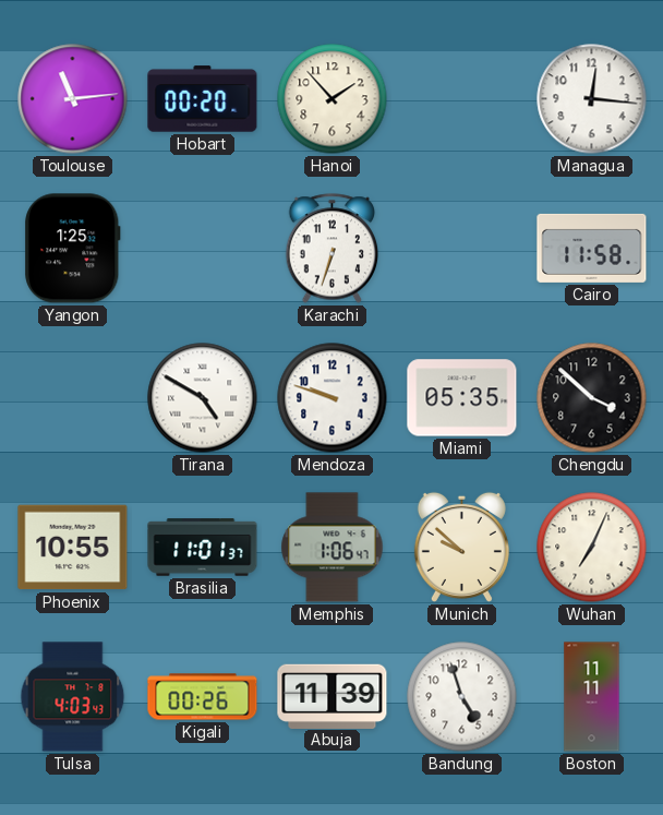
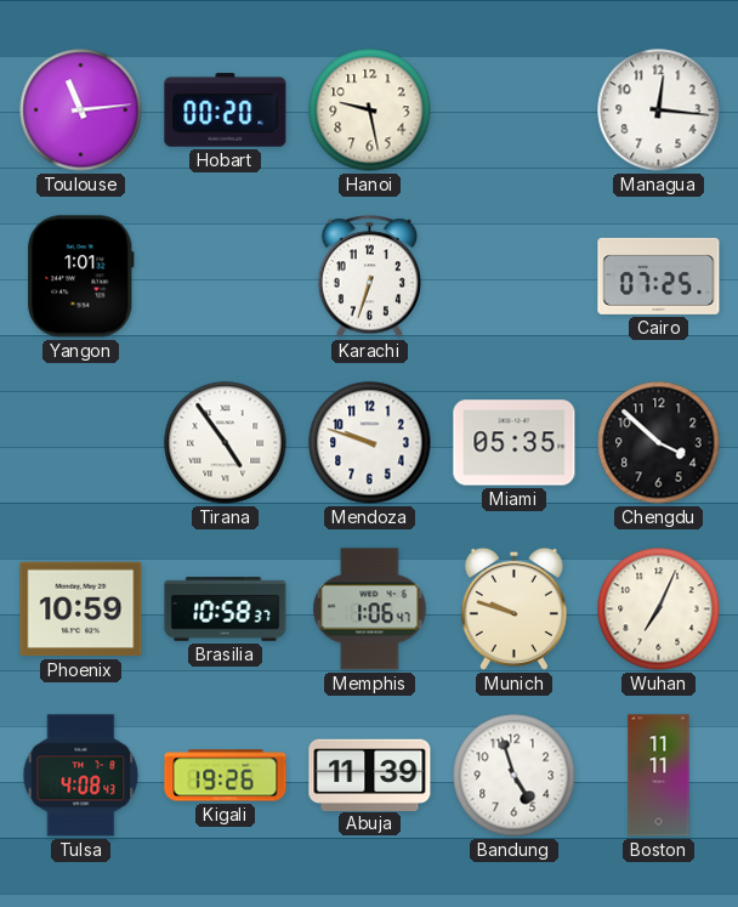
Hanoi: 1:53 -> 9:28
Yangon: 1:25 -> 1:01
Cairo: 11:58 -> 07:25
Tirana: 4:50 -> 4:54
Phoenix: 10:55 -> 10:59
Brasilia: 11:01 -> 10:58
Munich: 9:52 -> 9:48
Tulsa: 4:03 -> 4:08
Kigali: 00:26 -> 19:26
